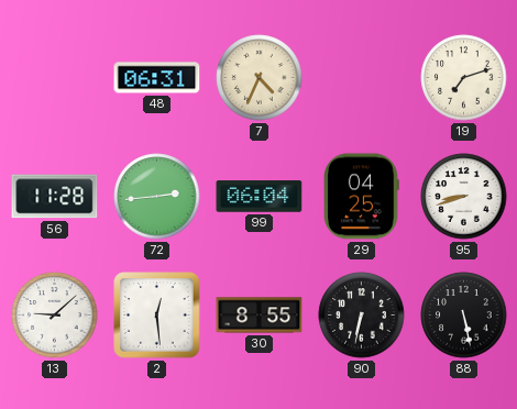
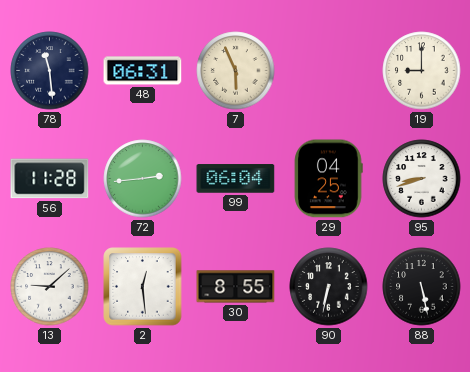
78: none -> 11:29
7: 4:34 -> 5:56
19: 7:12 -> 9:00
